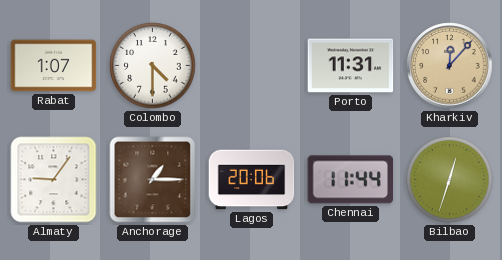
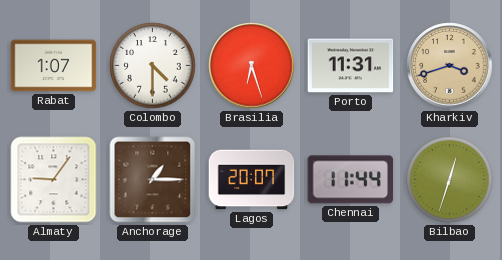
Brasilia: none -> 6:27
Kharkiv: 12:07 -> 3:42
Lagos: 20:06 -> 20:07
